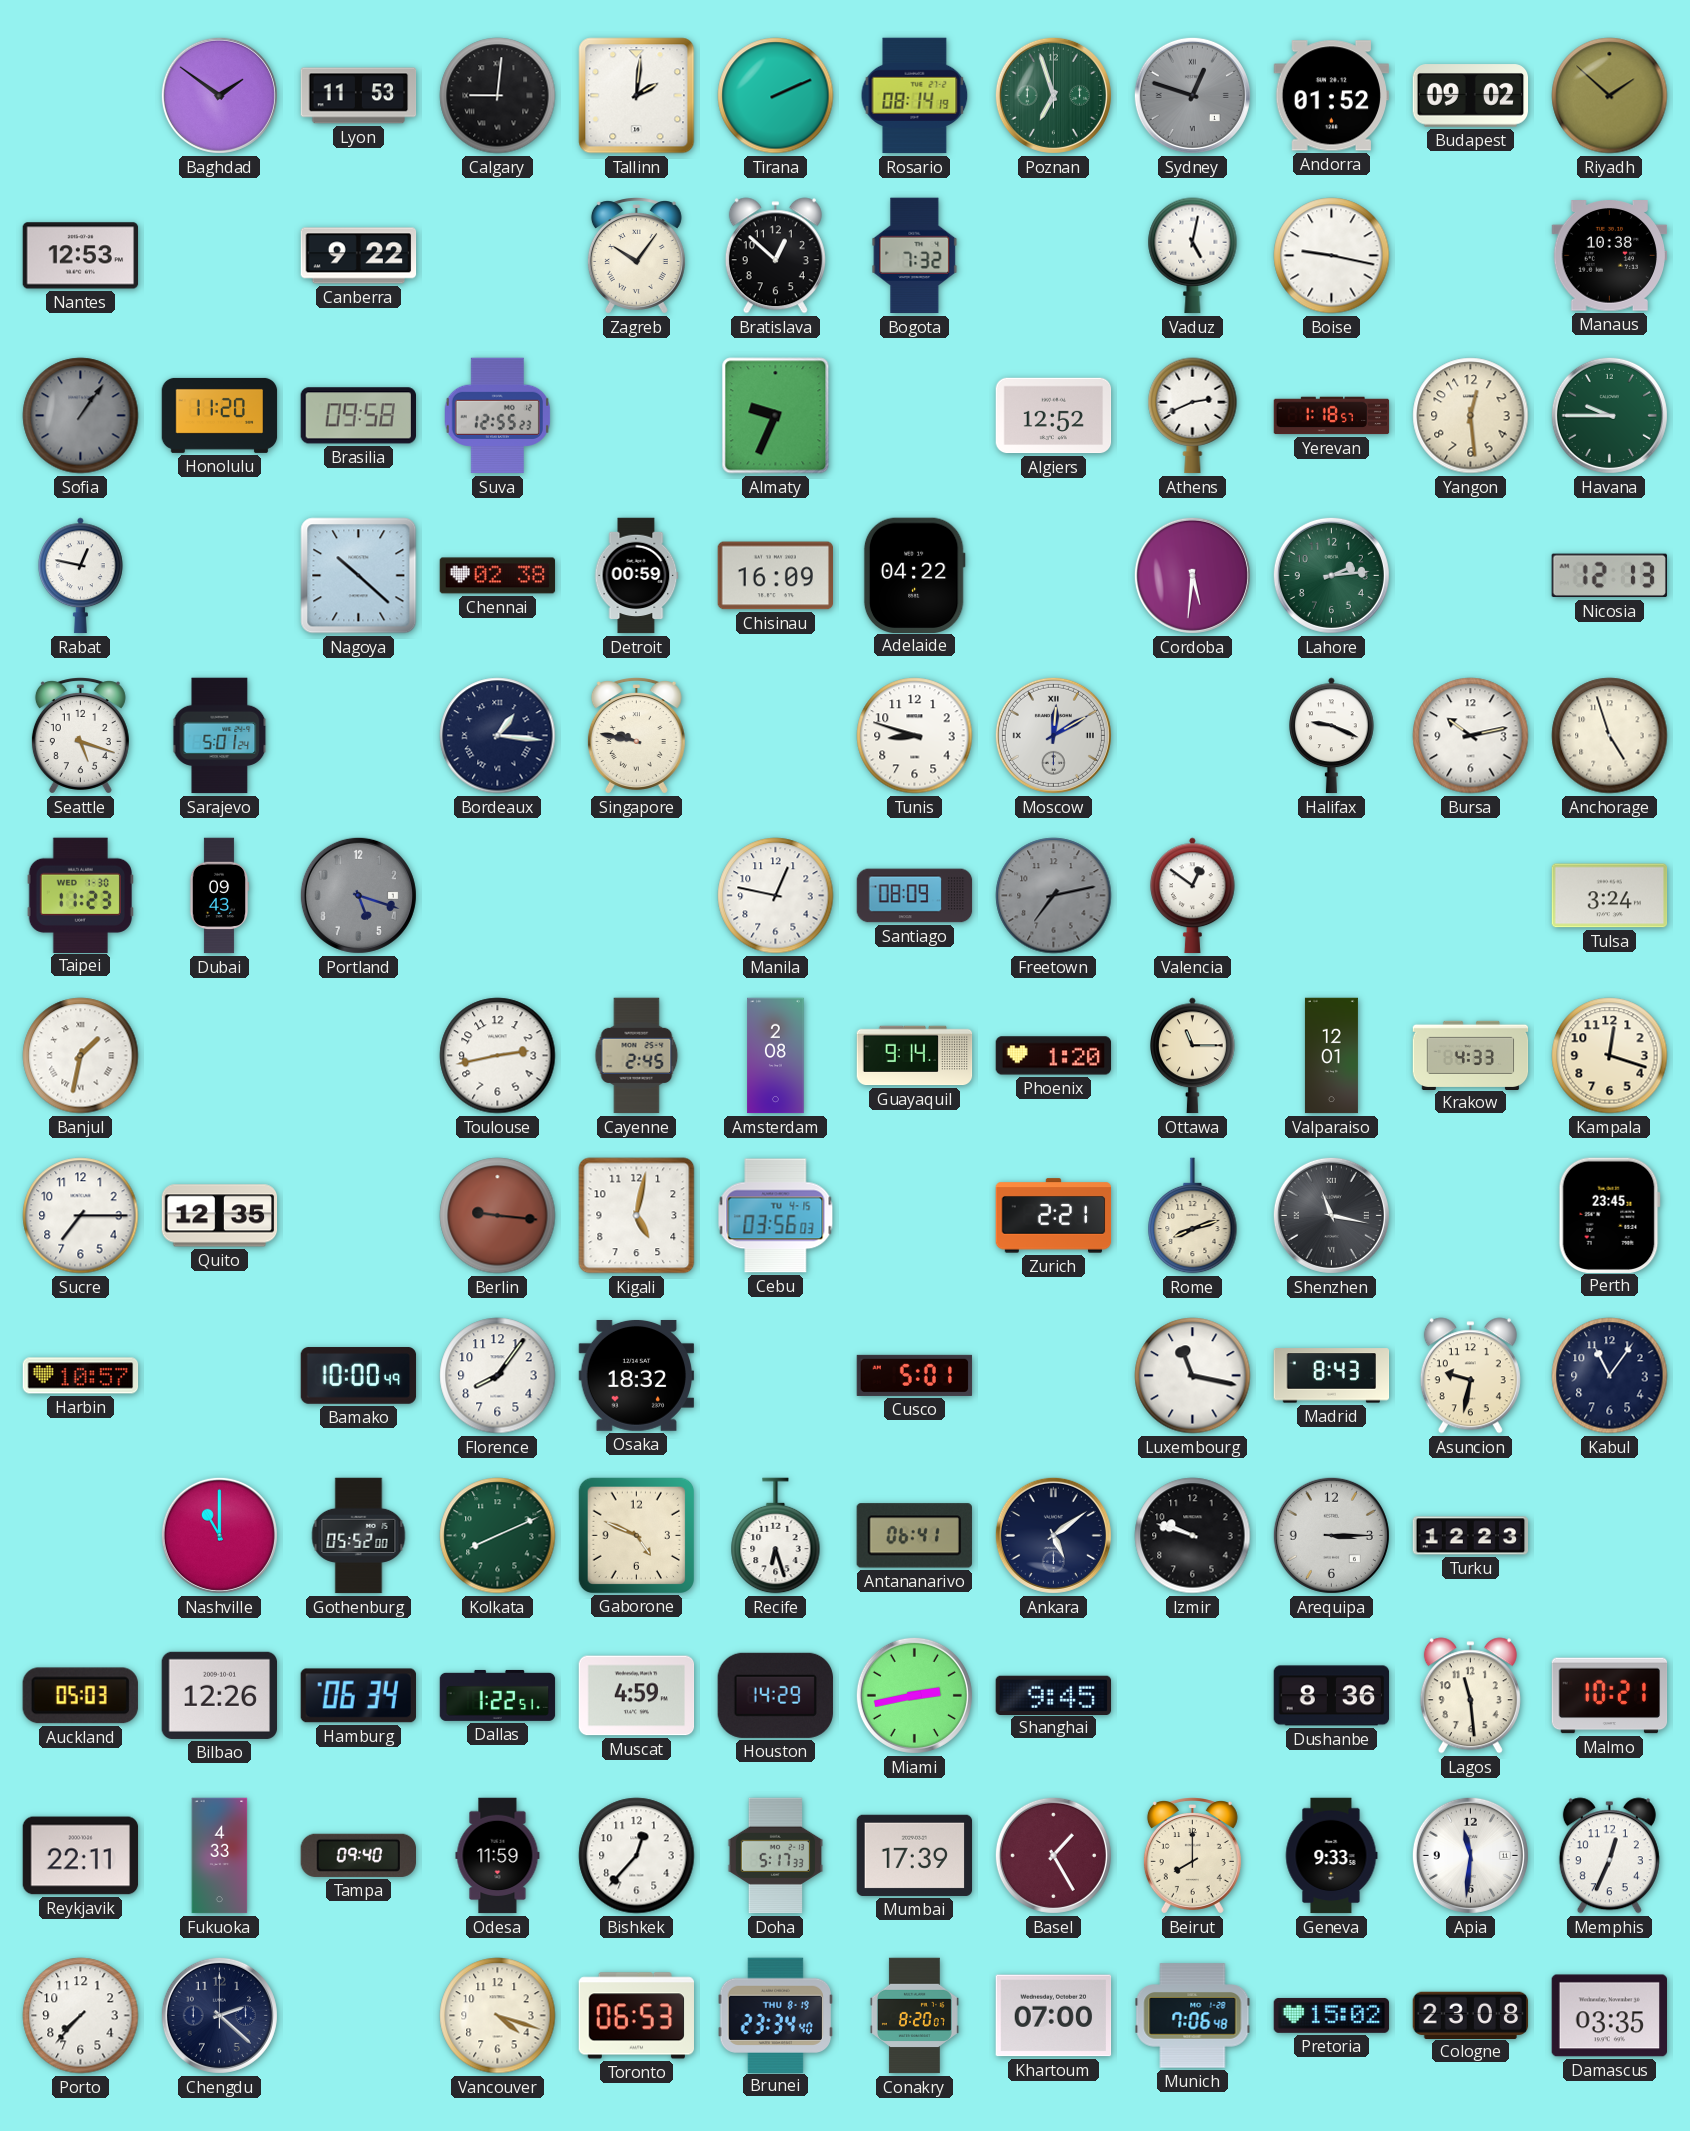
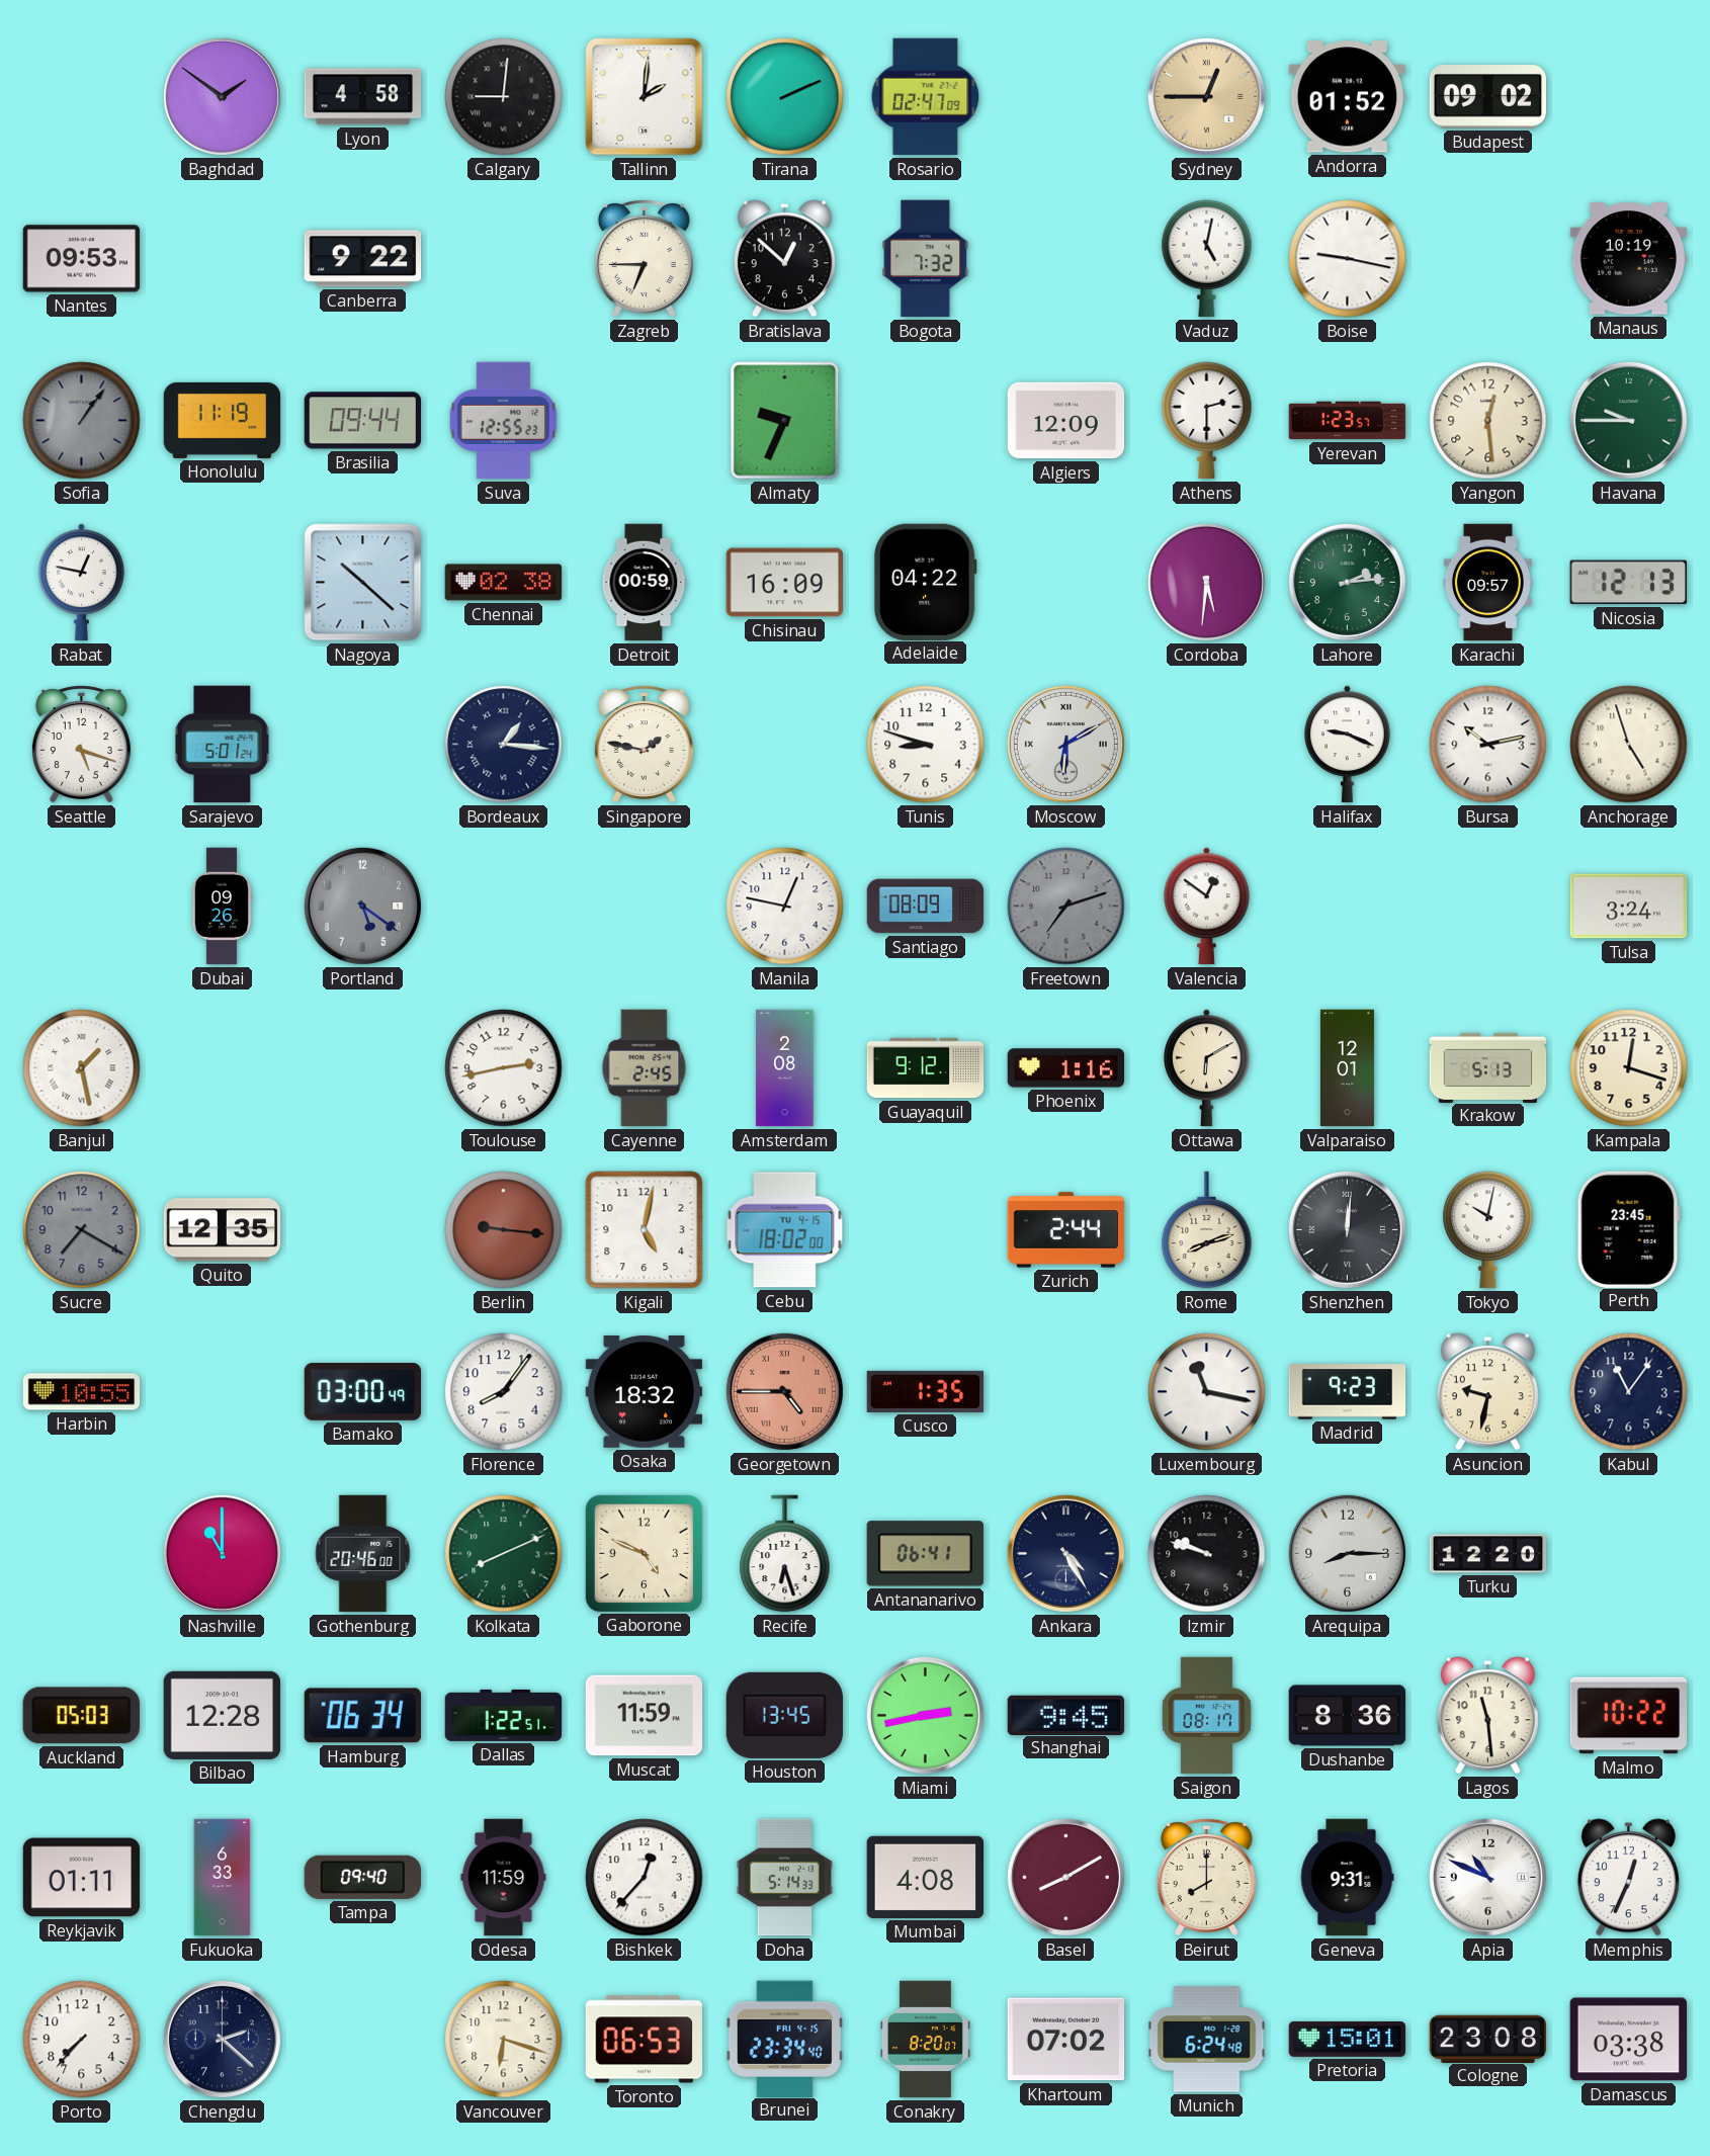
Lyon: 11:53 -> 4:58
Rosario: 08:14 -> 02:47
Poznan: 6:57 -> none
Sydney: 12:48 -> 12:45
Sydney dial: grey -> champagne
Riyadh: 1:52 -> none
Nantes: 12:53 -> 09:53
Zagreb: 10:06 -> 6:45
Manaus: 10:38 -> 10:19
Honolulu: 11:20 -> 11:19
Brasilia: 09:58 -> 09:44
Algiers: 12:52 -> 12:09
Athens: 2:41 -> 2:30
Yerevan: 1:18 -> 1:23
Karachi: none -> 09:57
Singapore: 9:47 -> 1:47
Moscow: 12:10 -> 6:10
Taipei: 11:23 -> none
Dubai: 09:43 -> 09:26
Portland: 5:18 -> 5:21
Freetown: 7:13 -> 7:12
Banjul: 1:32 -> 1:28
Guayaquil: 9:14 -> 9:12
Phoenix: 1:20 -> 1:16
Ottawa: 11:15 -> 6:10
Krakow: 4:33 -> 5:13
Sucre: 7:15 -> 7:20
Sucre dial: white -> grey
Cebu: 03:56 -> 18:02
Zurich: 2:21 -> 2:44
Shenzhen: 11:17 -> 12:01
Tokyo: none -> 10:02
Harbin: 10:57 -> 10:55
Bamako: 10:00 -> 03:00
Georgetown: none -> 4:45
Cusco: 5:01 -> 1:35
Madrid: 8:43 -> 9:23
Gothenburg: 05:52 -> 20:46
Ankara: 5:09 -> 4:25
Arequipa: 3:15 -> 8:15
Turku: 12:23 -> 12:20
Bilbao: 12:26 -> 12:28
Muscat: 4:59 -> 11:59
Houston: 14:29 -> 13:45
Saigon: none -> 08:17
Malmo: 10:21 -> 10:22
Reykjavik: 22:11 -> 01:11
Fukuoka: 4:33 -> 6:33
Doha: 5:17 -> 5:14
Mumbai: 17:39 -> 4:08
Basel: 1:25 -> 8:10
Geneva: 9:33 -> 9:31
Apia: 11:31 -> 10:49
Vancouver: 4:18 -> 6:18
Brunei date: THU 8-19 -> FRI 4-15
Khartoum: 07:00 -> 07:02
Munich: 7:06 -> 6:24
Pretoria: 15:02 -> 15:01
Damascus: 03:35 -> 03:38
